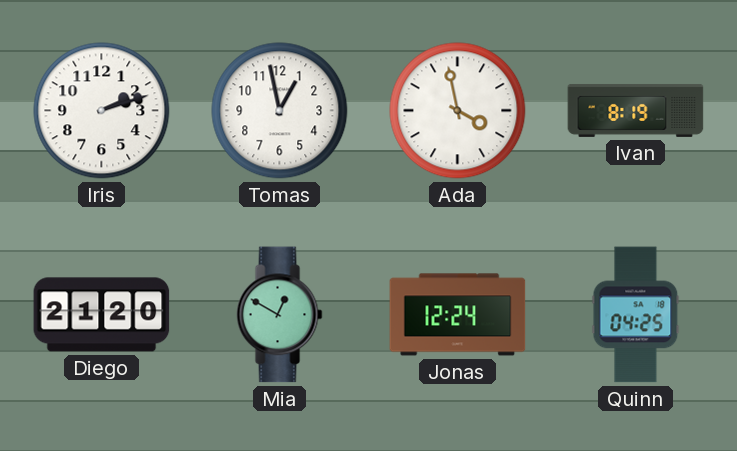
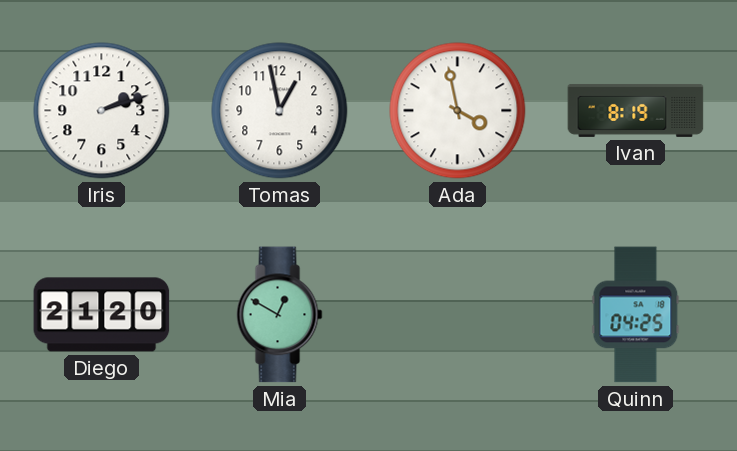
Jonas: 12:24 -> none
